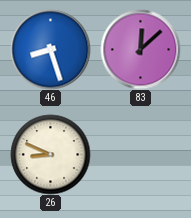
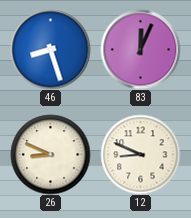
83: 12:08 -> 12:04
12: none -> 8:49
